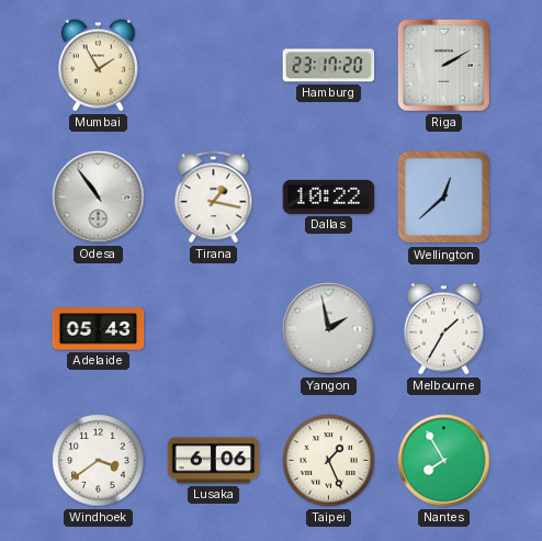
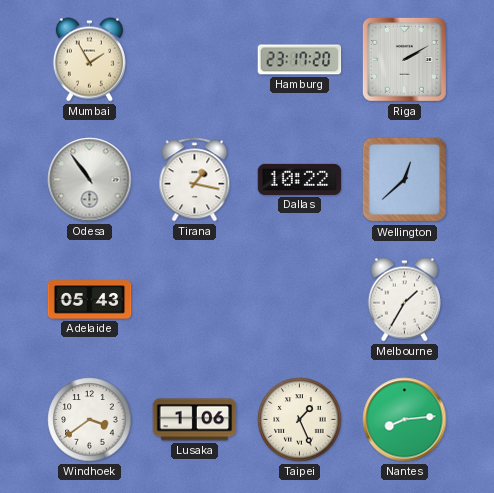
Yangon: 1:58 -> none
Lusaka: 6:06 -> 1:06
Nantes: 7:55 -> 8:14
